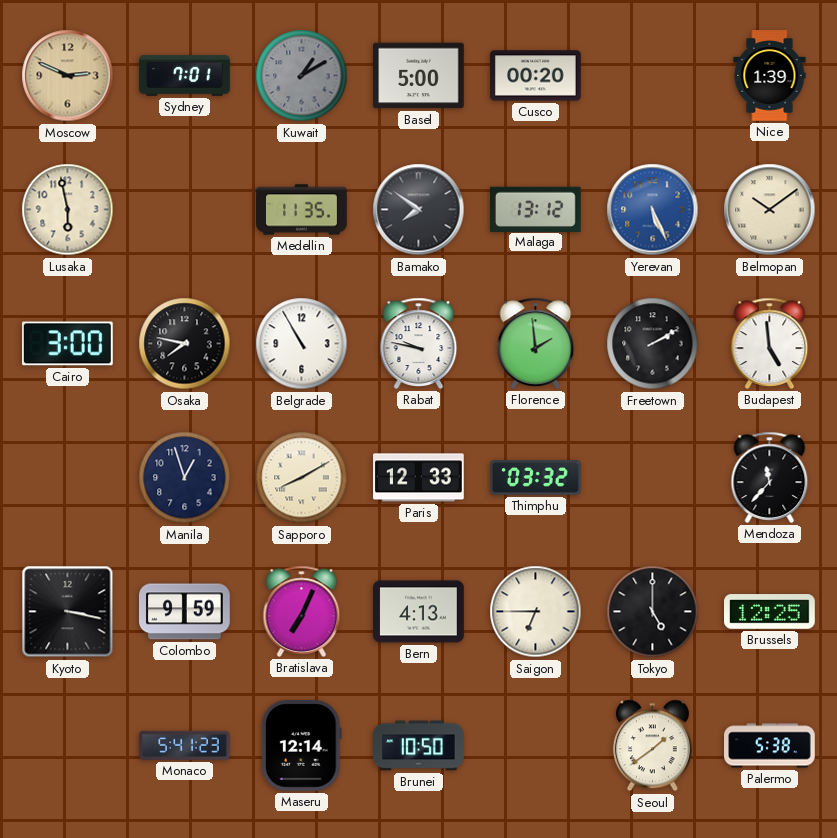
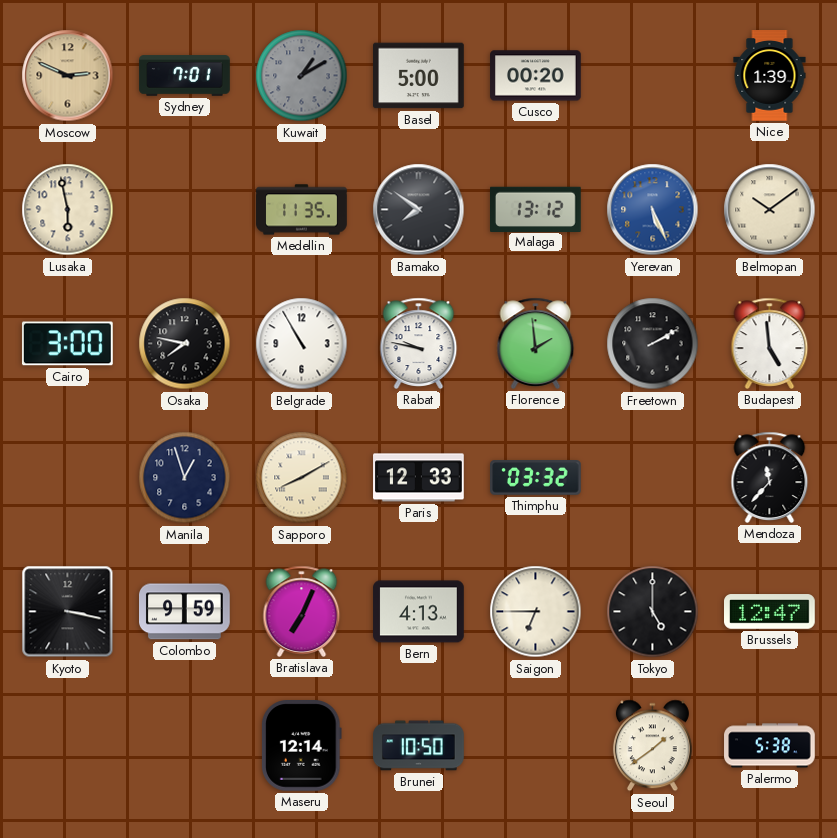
Brussels: 12:25 -> 12:47
Monaco: 5:41 -> none
